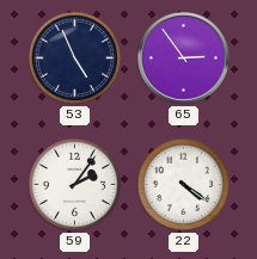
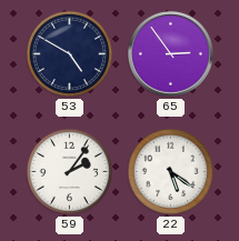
53: 4:56 -> 4:50
22: 4:21 -> 5:21
